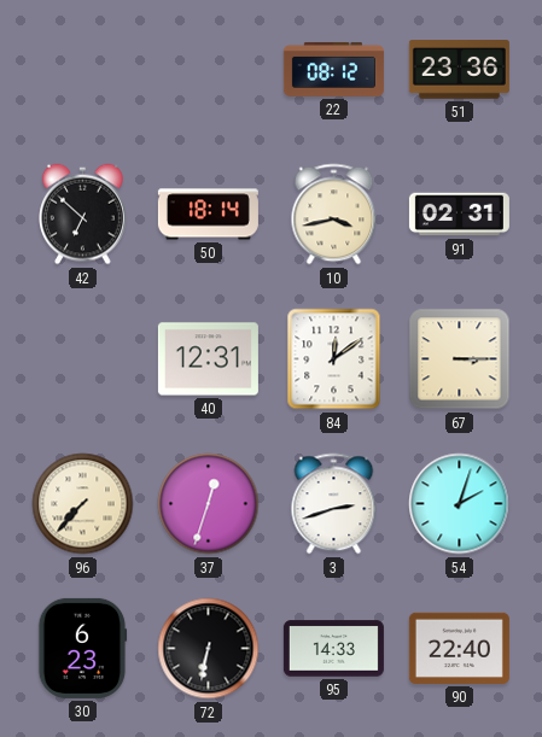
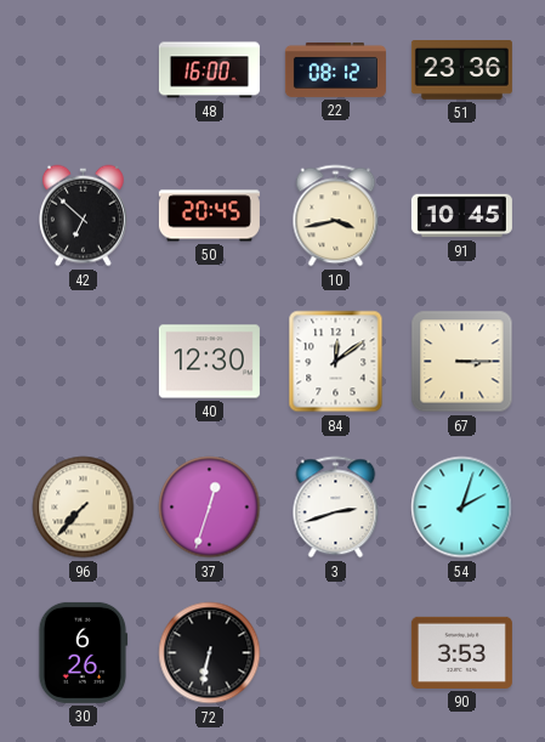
48: none -> 16:00
50: 18:14 -> 20:45
91: 02:31 -> 10:45
40: 12:31 -> 12:30
30: 6:23 -> 6:26
95: 14:33 -> none
90: 22:40 -> 3:53
